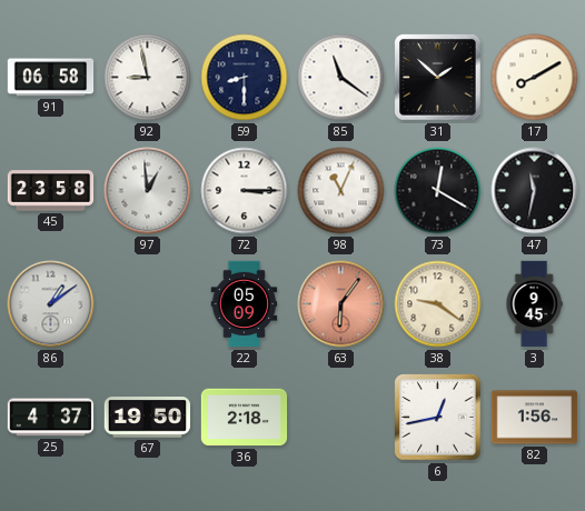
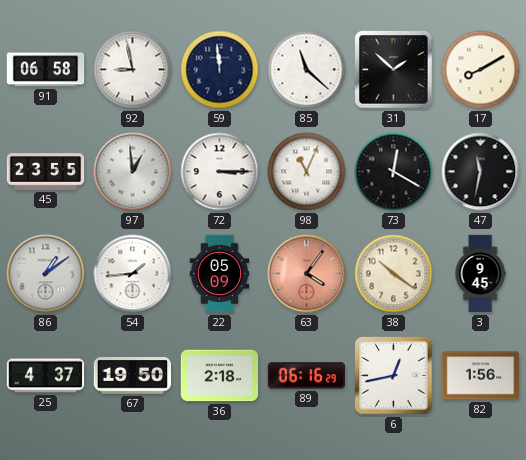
59: 8:30 -> 11:59
85: 11:21 -> 11:22
45: 23:58 -> 23:55
54: none -> 1:44
63: 6:06 -> 4:06
38: 9:21 -> 10:21
89: none -> 06:16
